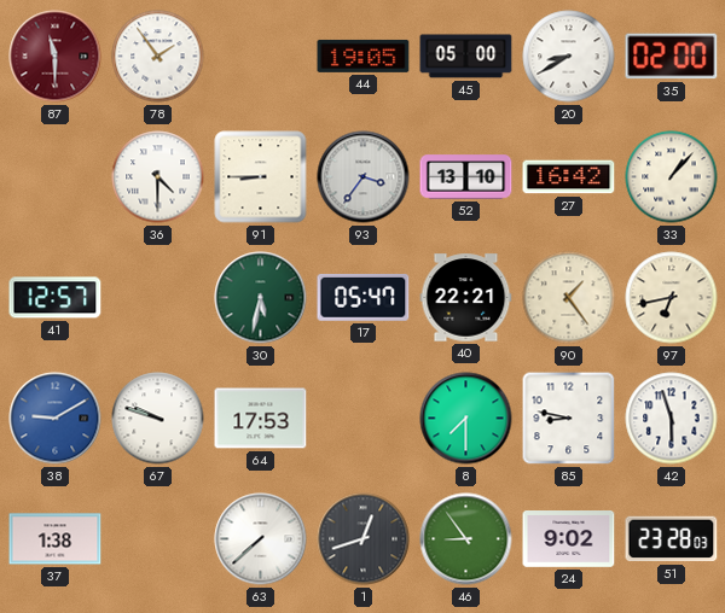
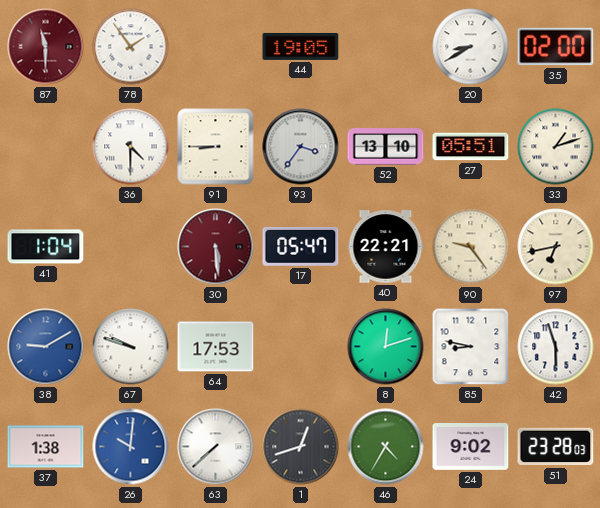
45: 05:00 -> none
27: 16:42 -> 05:51
33: 1:07 -> 1:12
41: 12:57 -> 1:04
30: 5:32 -> 5:29
30 dial: green -> burgundy
90: 1:24 -> 9:24
8: 7:30 -> 12:12
26: none -> 10:01
46: 8:54 -> 4:35
